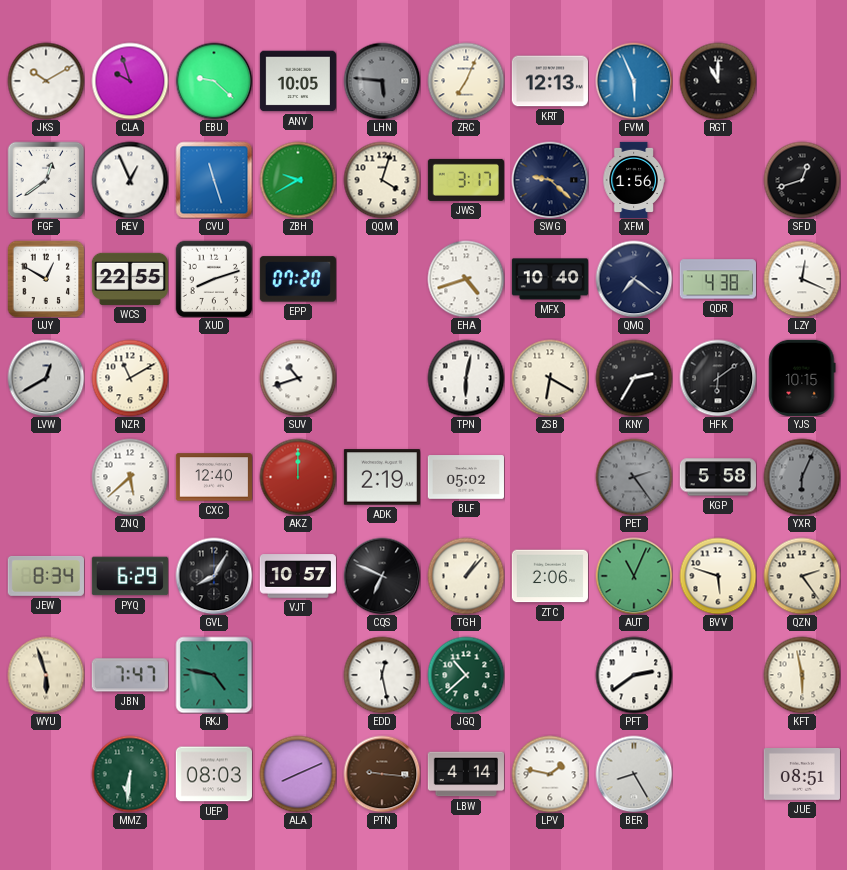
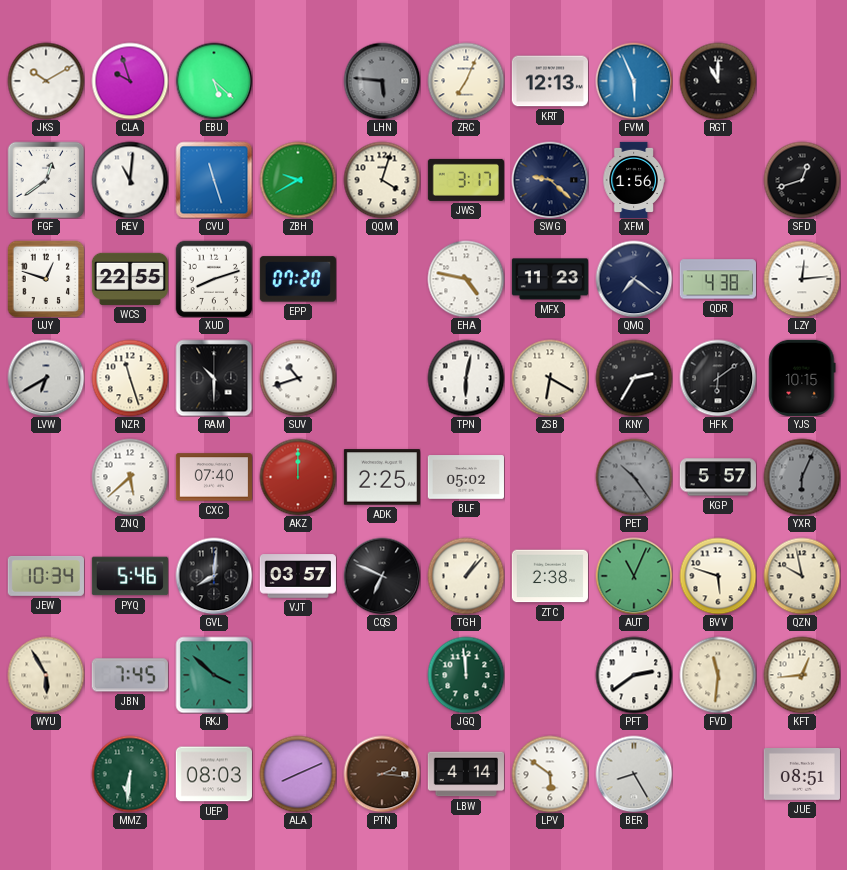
EBU: 9:22 -> 5:22
ANV: 10:05 -> none
REV: 12:56 -> 11:01
UJY: 12:50 -> 12:48
EHA: 4:42 -> 4:47
MFX: 10:40 -> 11:23
LZY: 12:19 -> 12:14
LVW: 12:40 -> 6:40
NZR: 11:10 -> 11:27
RAM: none -> 10:30
CXC: 12:40 -> 07:40
ADK: 2:19 -> 2:25
PET: 2:24 -> 10:24
KGP: 5:58 -> 5:57
JEW: 8:34 -> 10:34
PYQ: 6:29 -> 5:46
GVL: 8:05 -> 8:01
VJT: 10:57 -> 03:57
ZTC: 2:06 -> 2:38
QZN: 2:24 -> 9:58
WYU: 5:57 -> 5:55
JBN: 7:47 -> 7:45
RKJ: 4:47 -> 3:52
EDD: 12:28 -> none
JGQ: 10:38 -> 11:59
FVD: none -> 11:31
KFT: 5:58 -> 12:44
PTN: 9:16 -> 2:16
LPV: 1:47 -> 5:51
